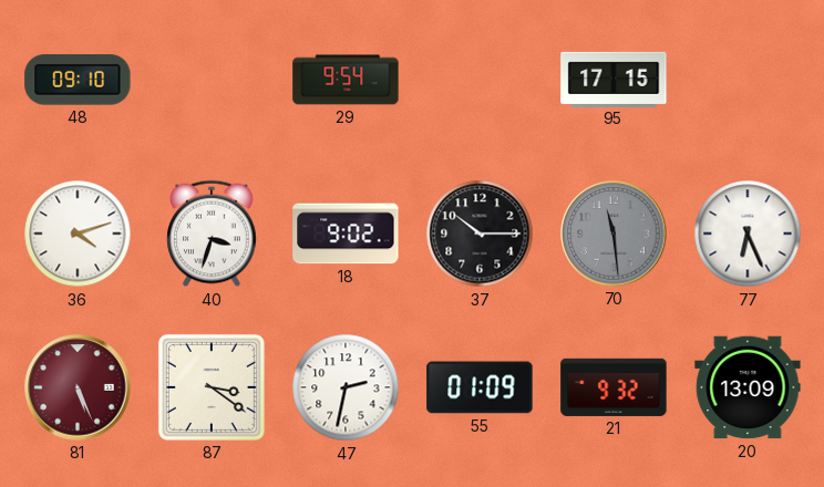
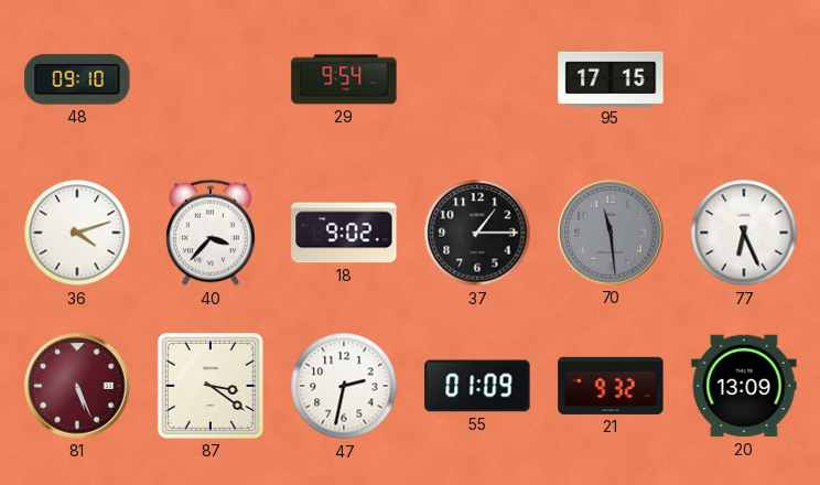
40: 3:33 -> 3:37
37: 10:15 -> 1:15
